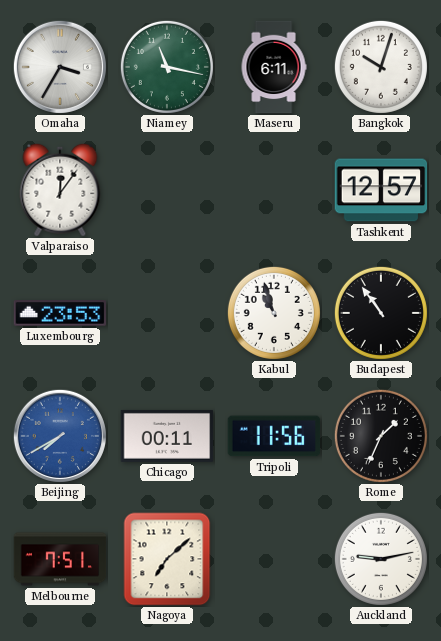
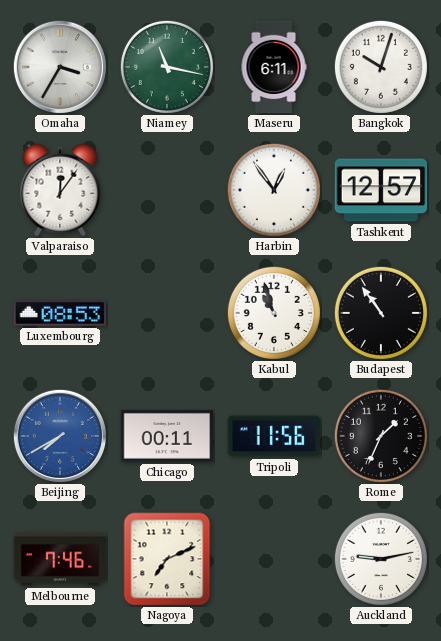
Harbin: none -> 12:54
Luxembourg: 23:53 -> 08:53
Melbourne: 7:51 -> 7:46
Nagoya: 7:08 -> 7:11
